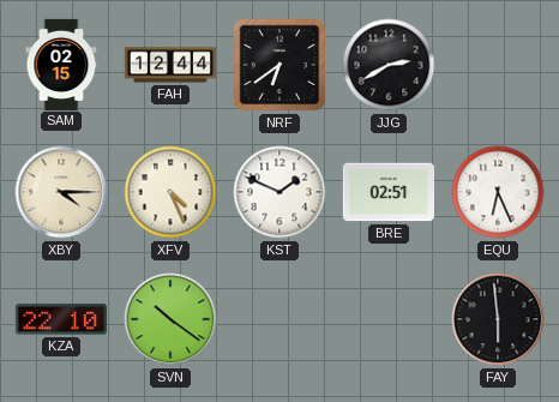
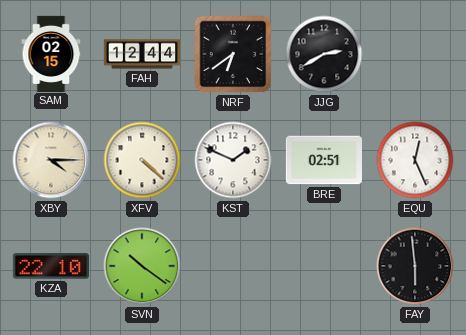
XFV: 4:26 -> 4:22
EQU: 6:26 -> 12:26
